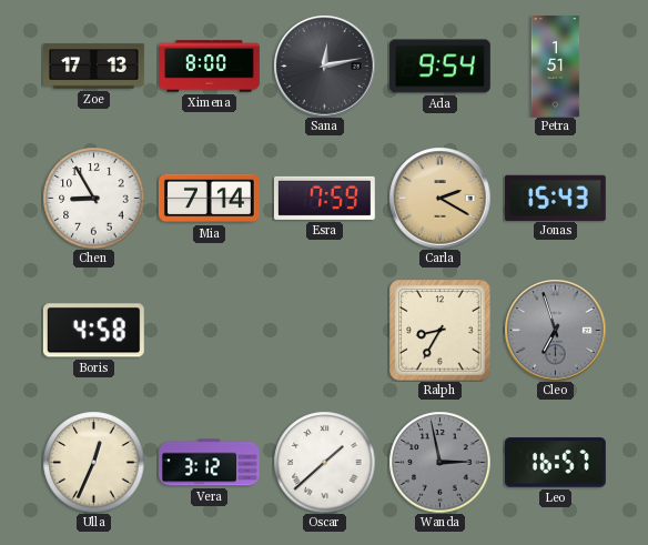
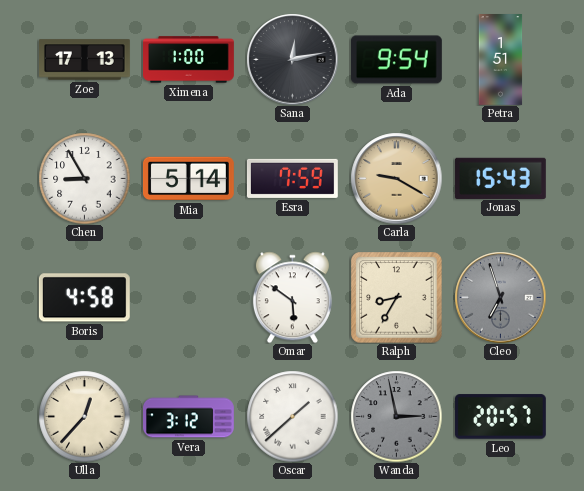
Ximena: 8:00 -> 1:00
Mia: 7:14 -> 5:14
Carla: 2:20 -> 9:20
Omar: none -> 5:51
Ulla: 12:34 -> 12:37
Leo: 16:57 -> 20:57
